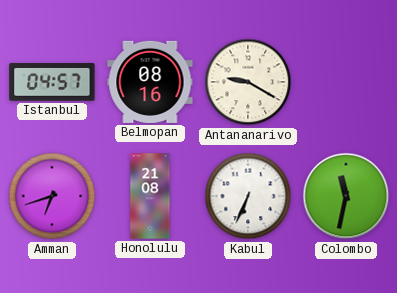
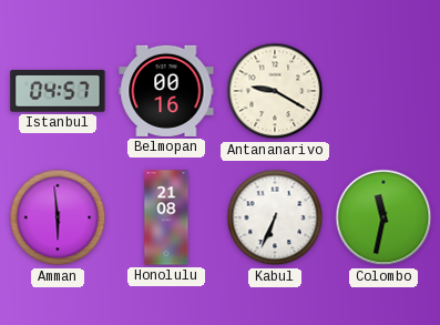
Belmopan: 08:16 -> 00:16
Amman: 6:42 -> 5:59
